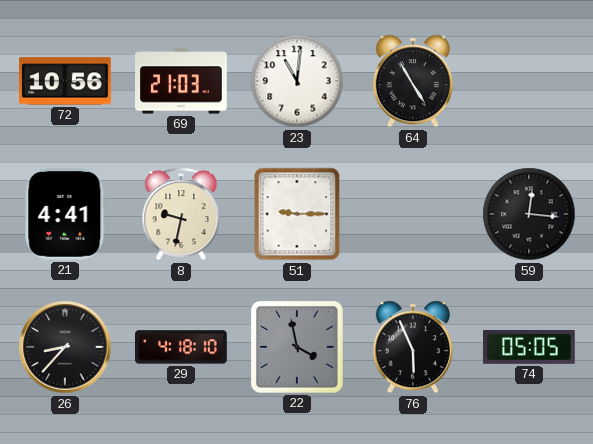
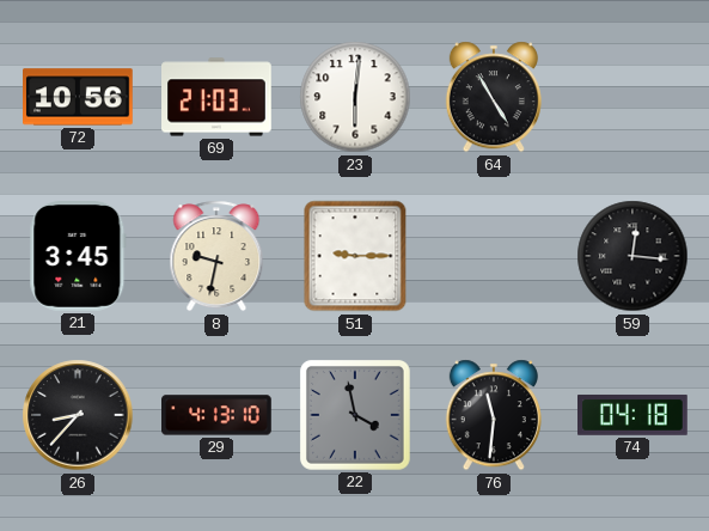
23: 11:01 -> 6:01
21: 4:41 -> 3:45
29: 4:18 -> 4:13
76: 5:56 -> 11:31
74: 05:05 -> 04:18
